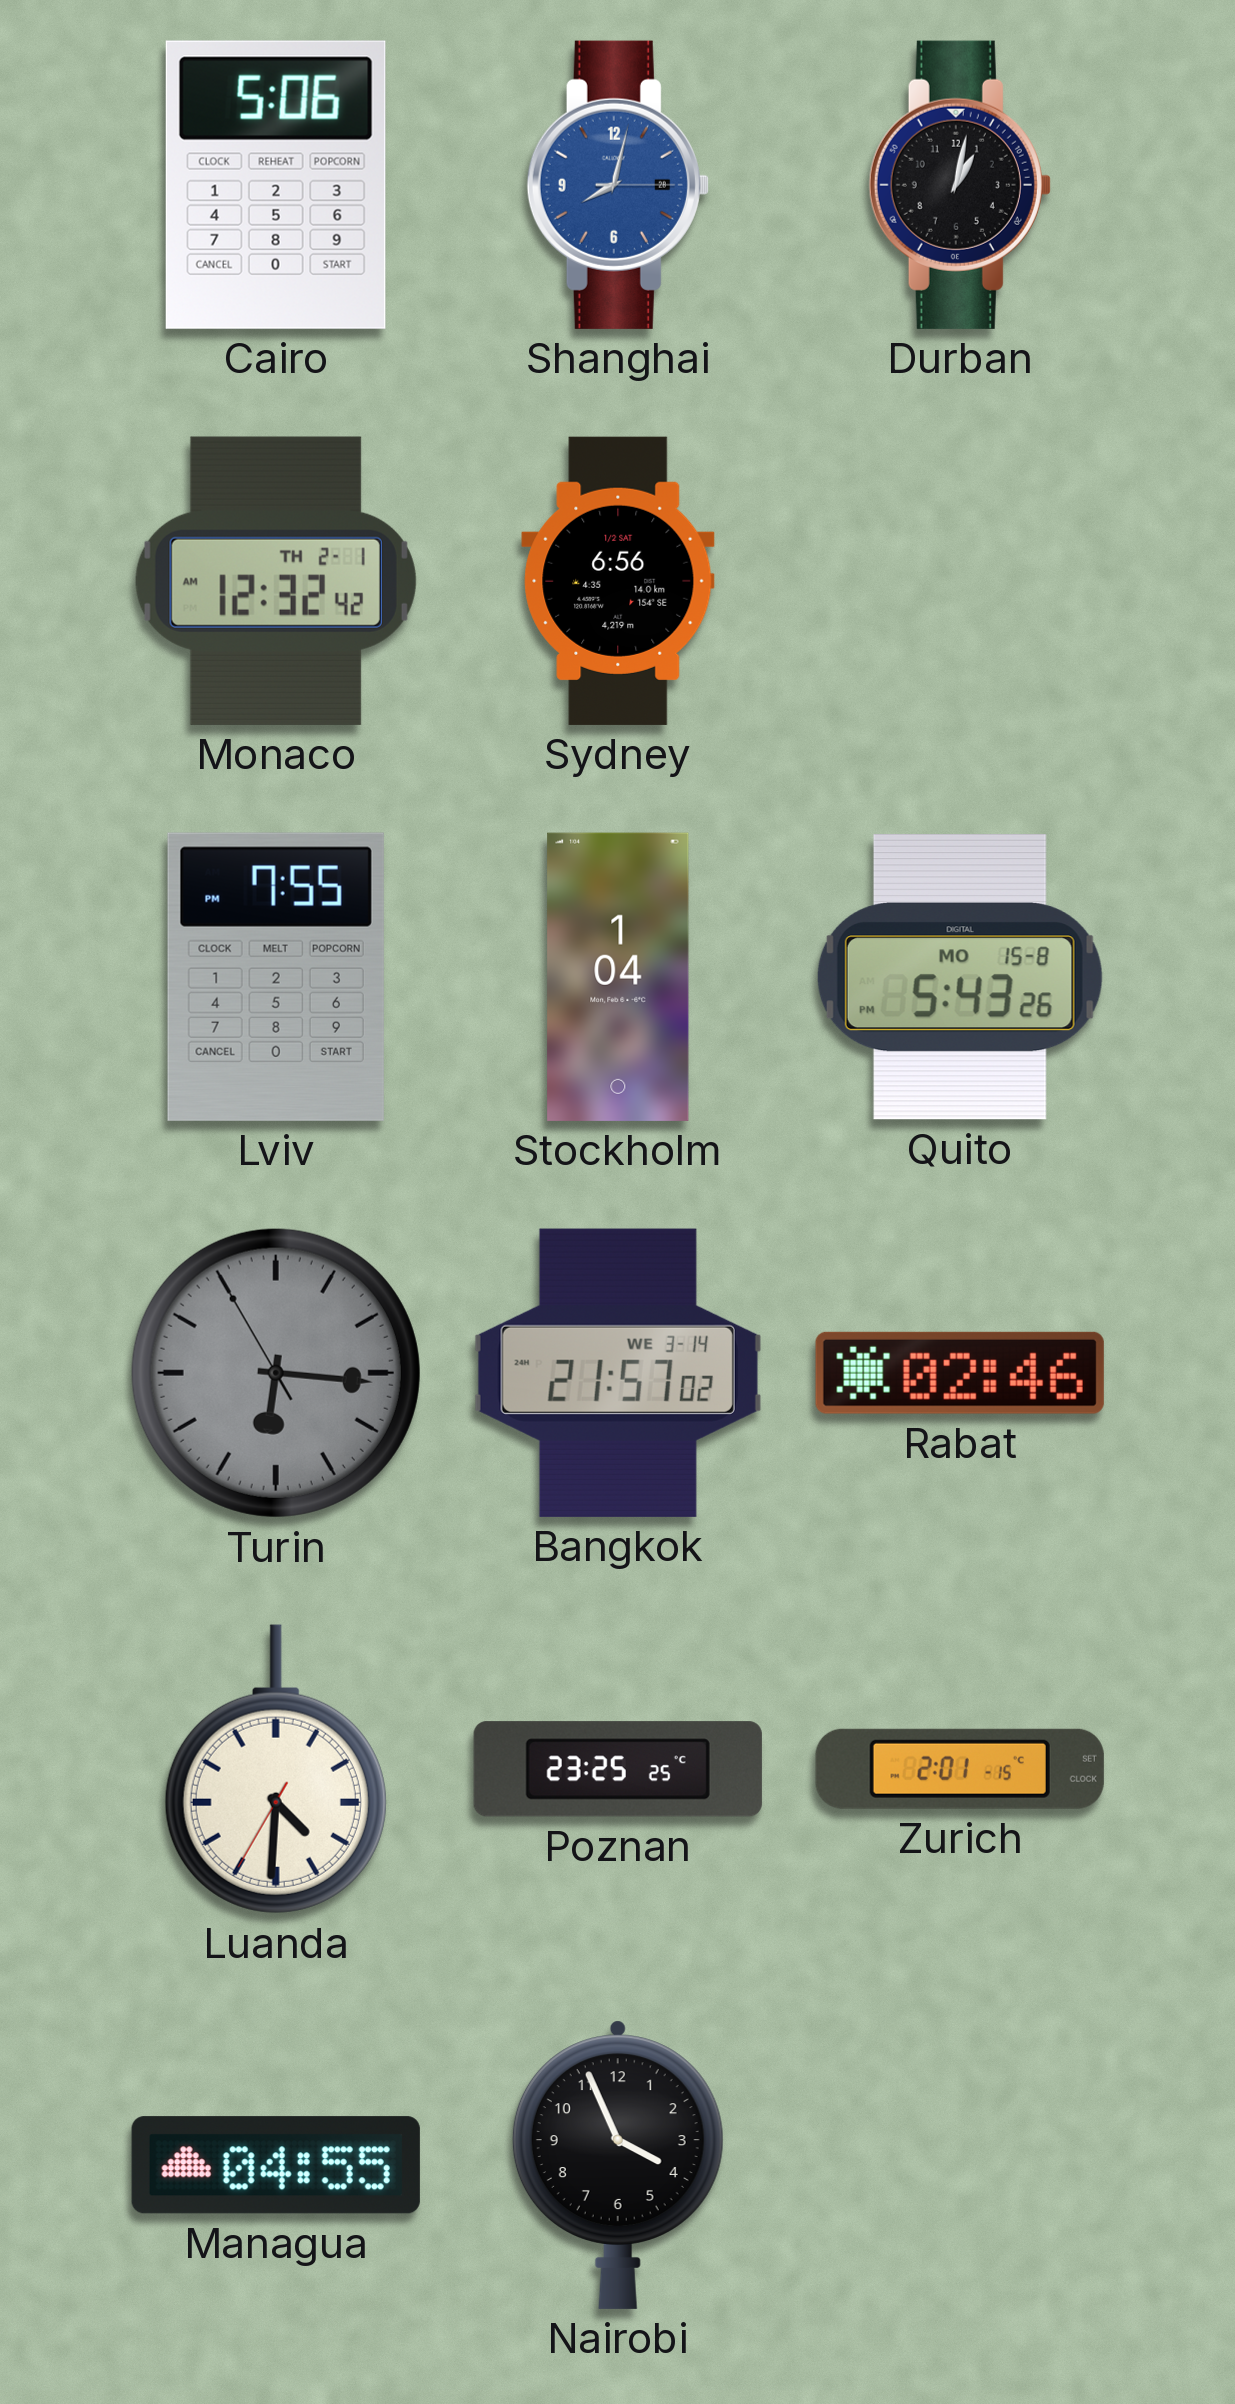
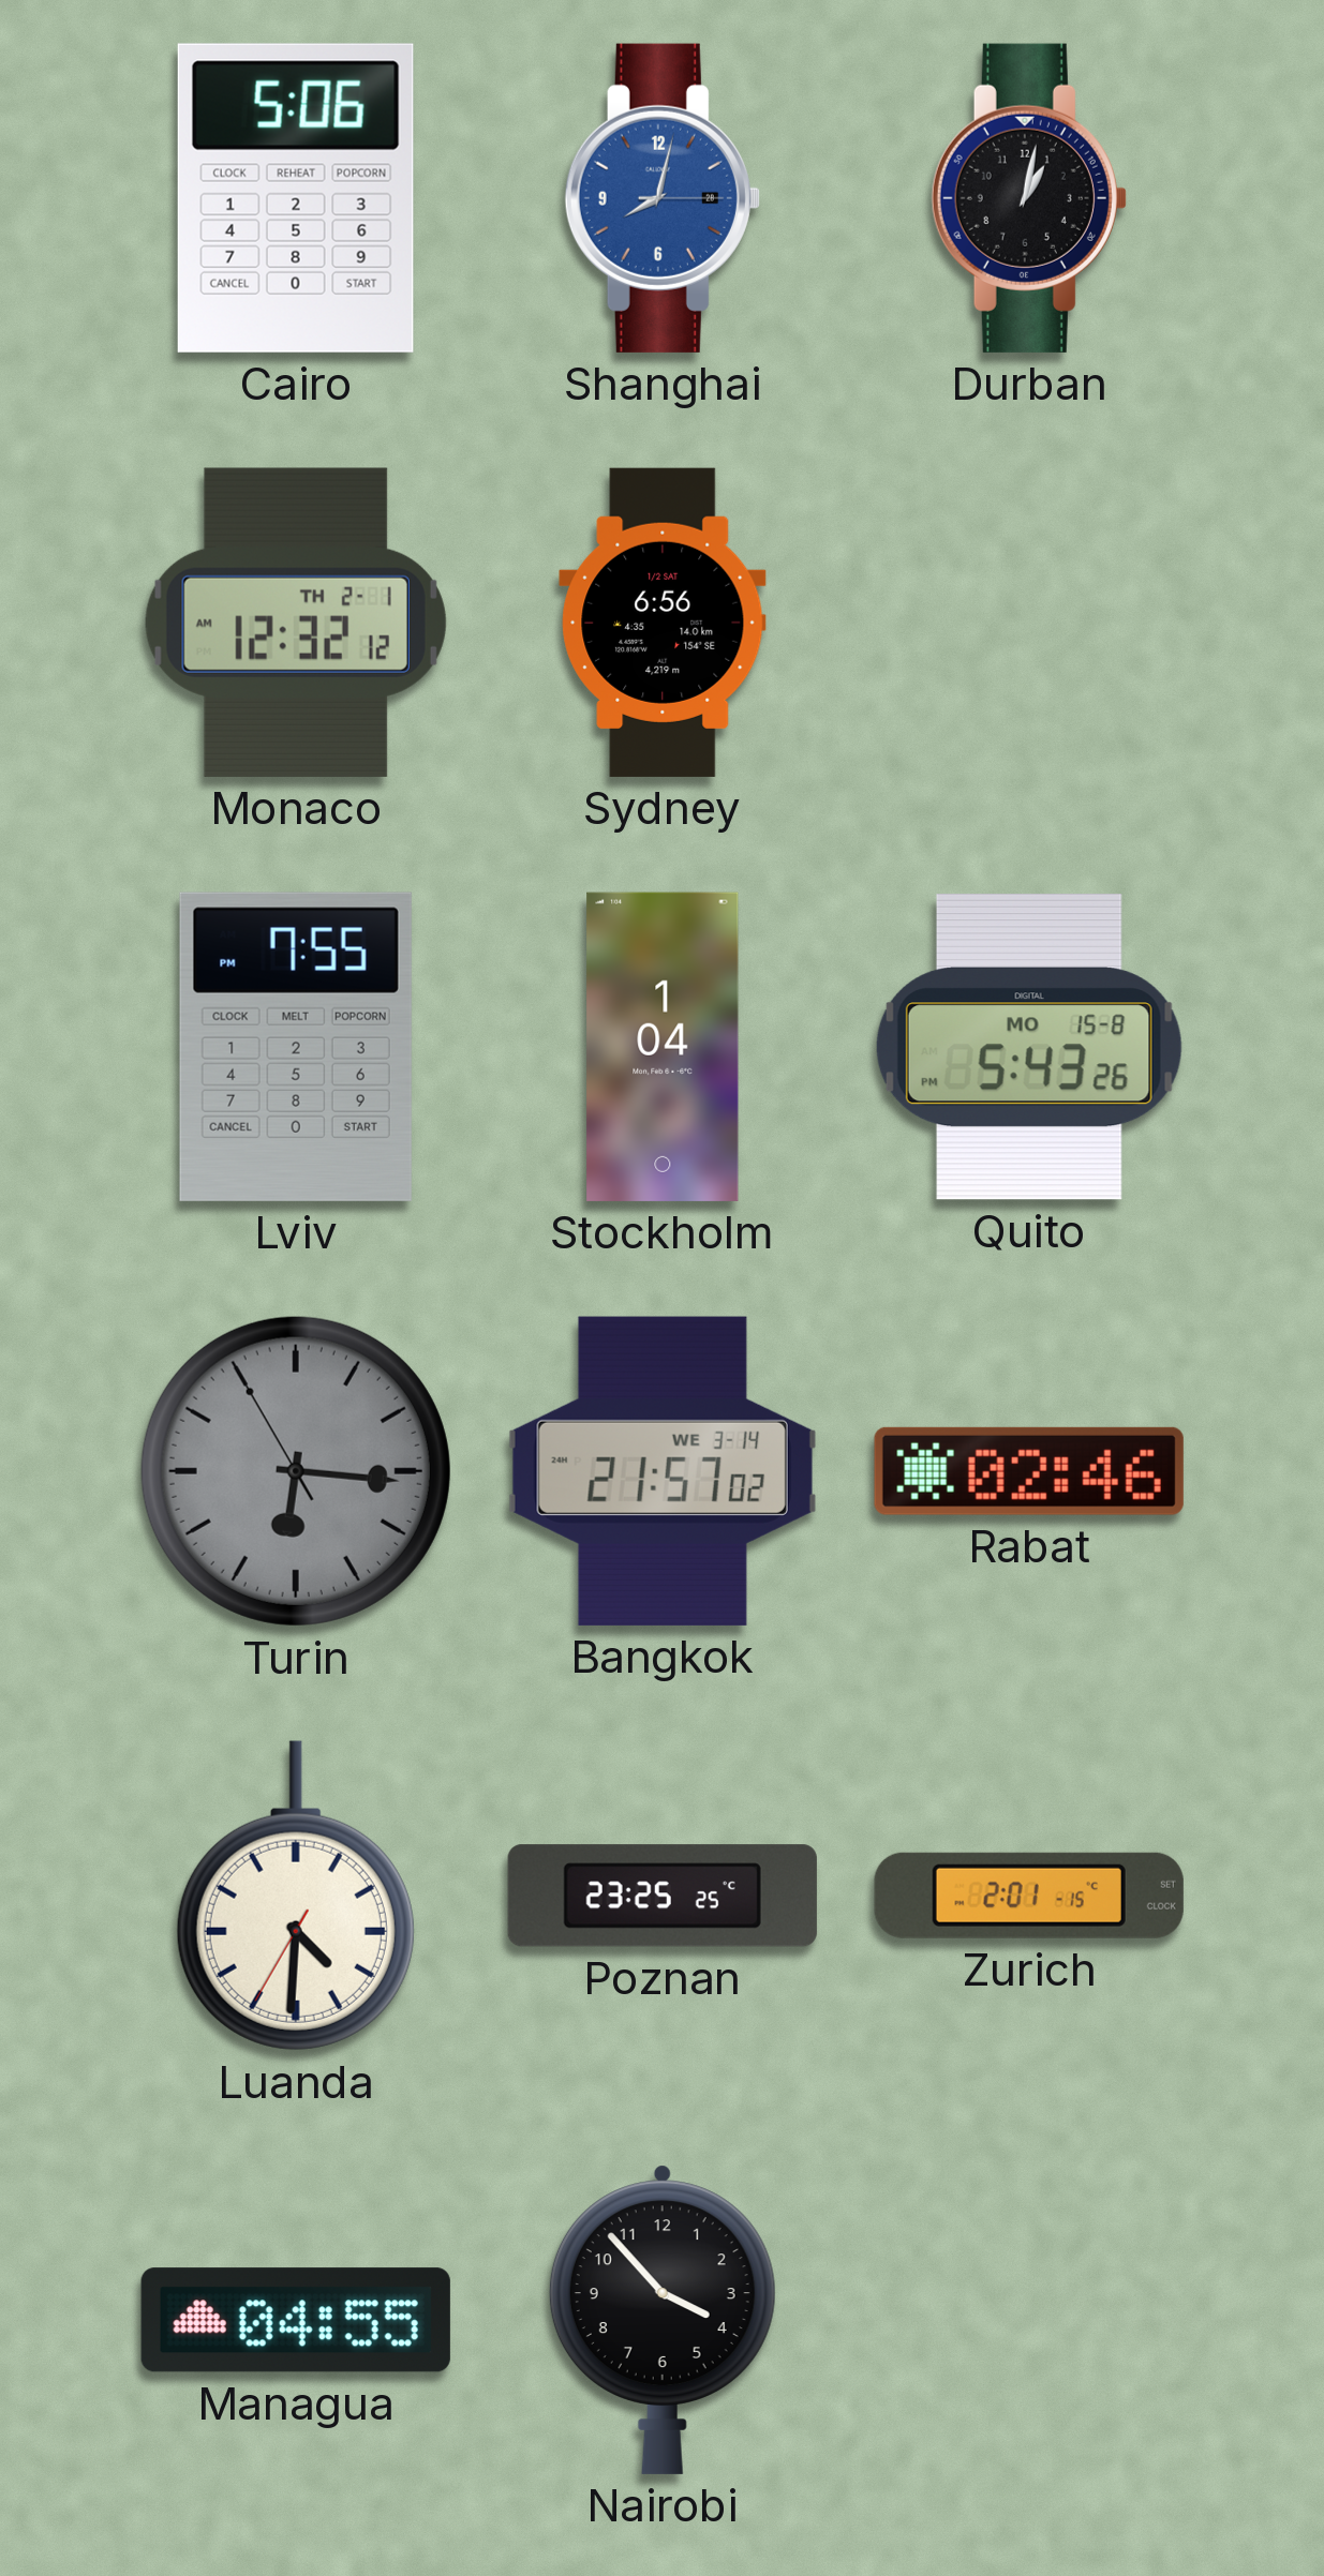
Monaco: 12:32:42 AM -> 12:32:12 AM
Nairobi: 3:56 -> 3:53
